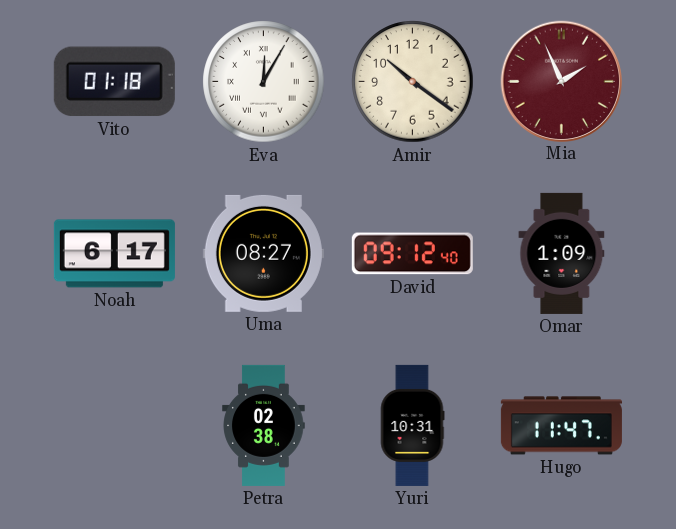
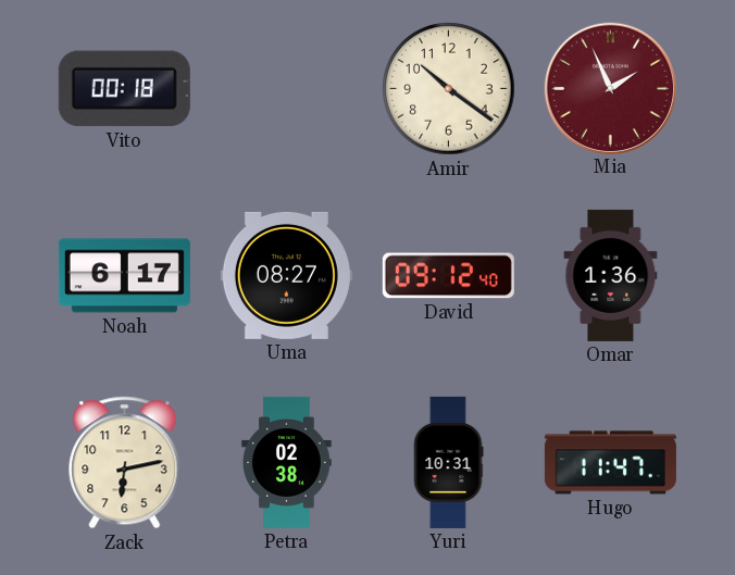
Vito: 01:18 -> 00:18
Eva: 12:05 -> none
Omar: 1:09 -> 1:36
Zack: none -> 6:13
